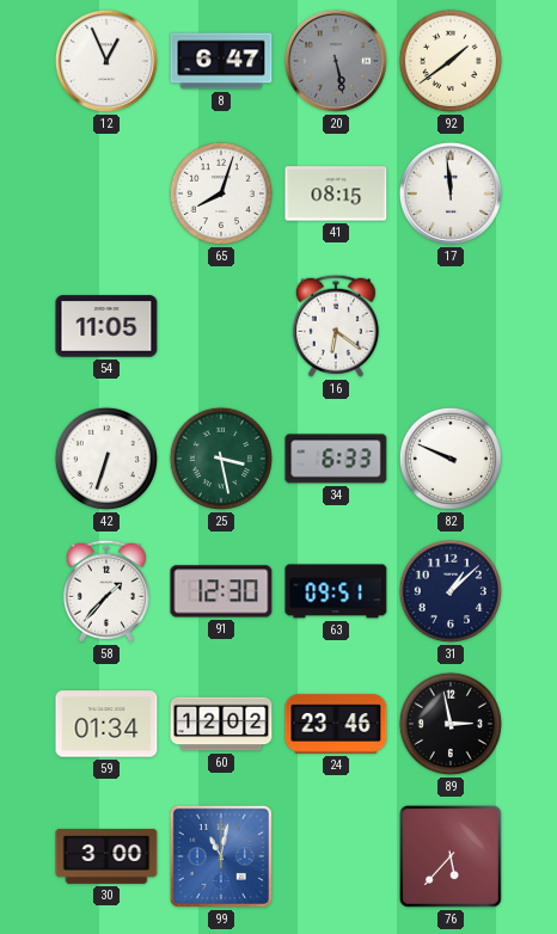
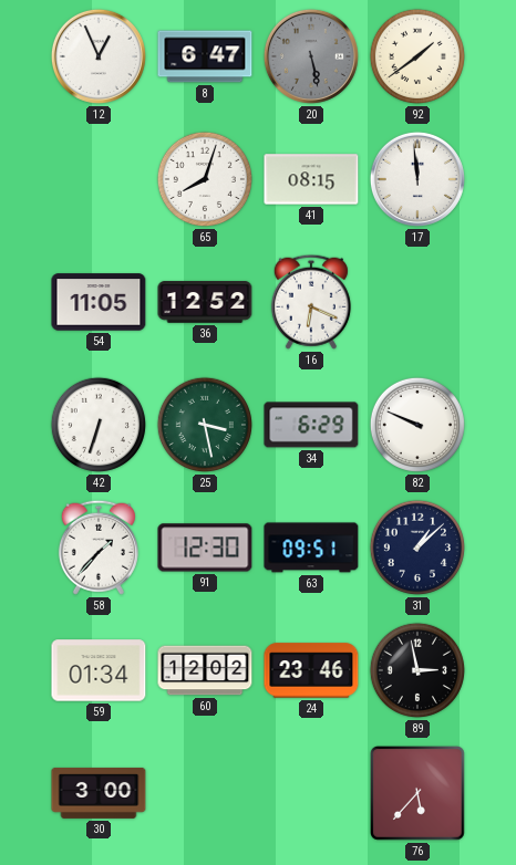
36: none -> 12:52
16: 6:21 -> 6:19
34: 6:33 -> 6:29
99: 11:02 -> none
